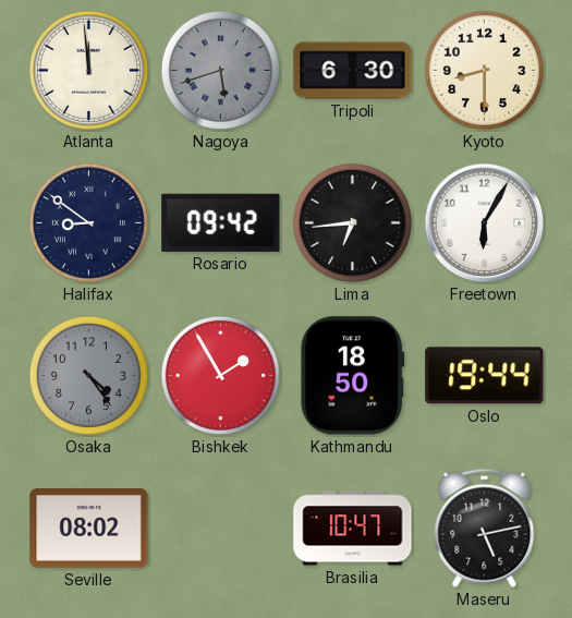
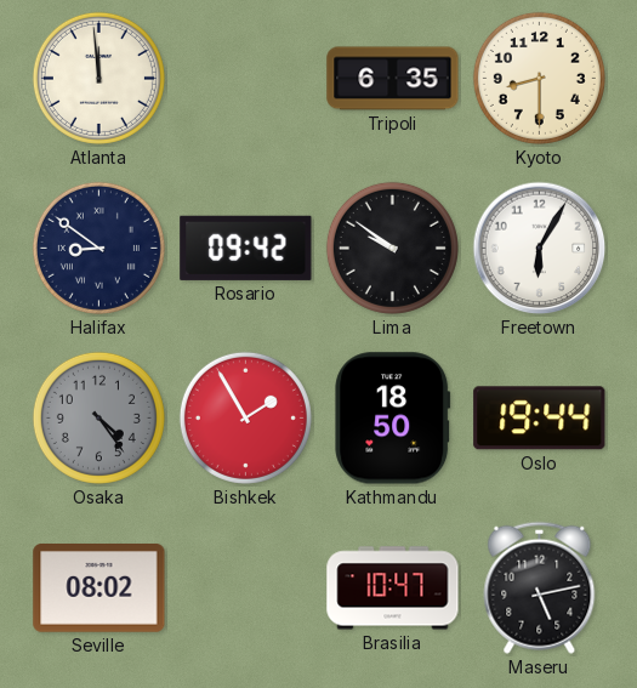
Nagoya: 5:42 -> none
Tripoli: 6:30 -> 6:35
Lima: 6:44 -> 9:51
